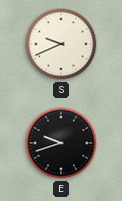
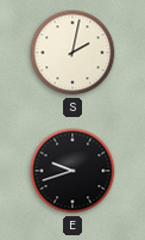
S: 9:41 -> 2:02
